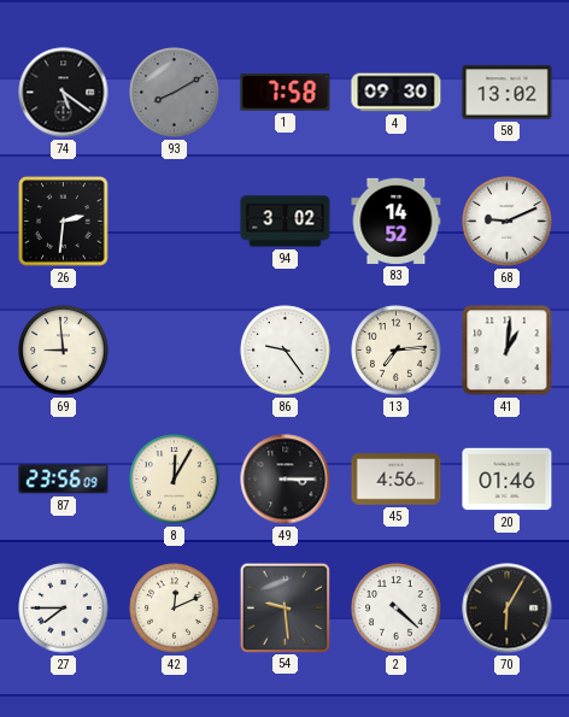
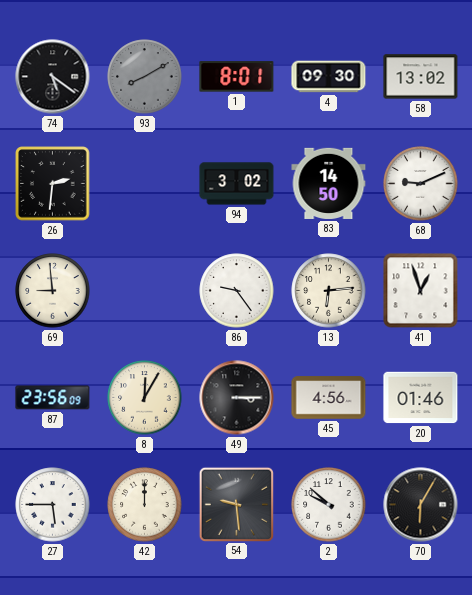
1: 7:58 -> 8:01
83: 14:52 -> 14:50
13: 7:14 -> 6:14
41: 1:01 -> 12:57
27: 7:45 -> 5:45
42: 12:11 -> 12:00
2: 4:22 -> 9:52
